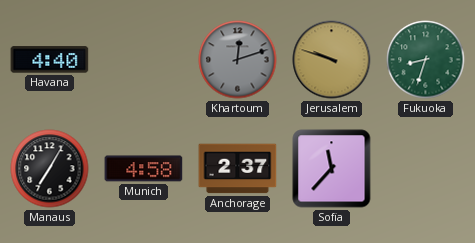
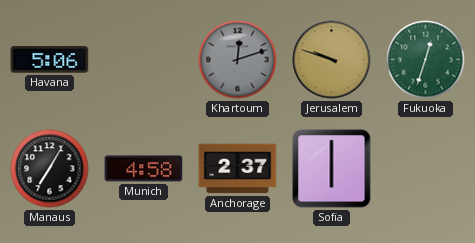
Havana: 4:40 -> 5:06
Fukuoka: 8:33 -> 12:33
Sofia: 11:37 -> 6:00
